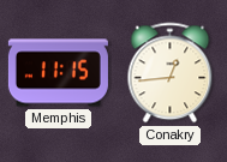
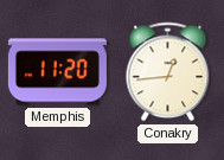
Memphis: 11:15 -> 11:20
